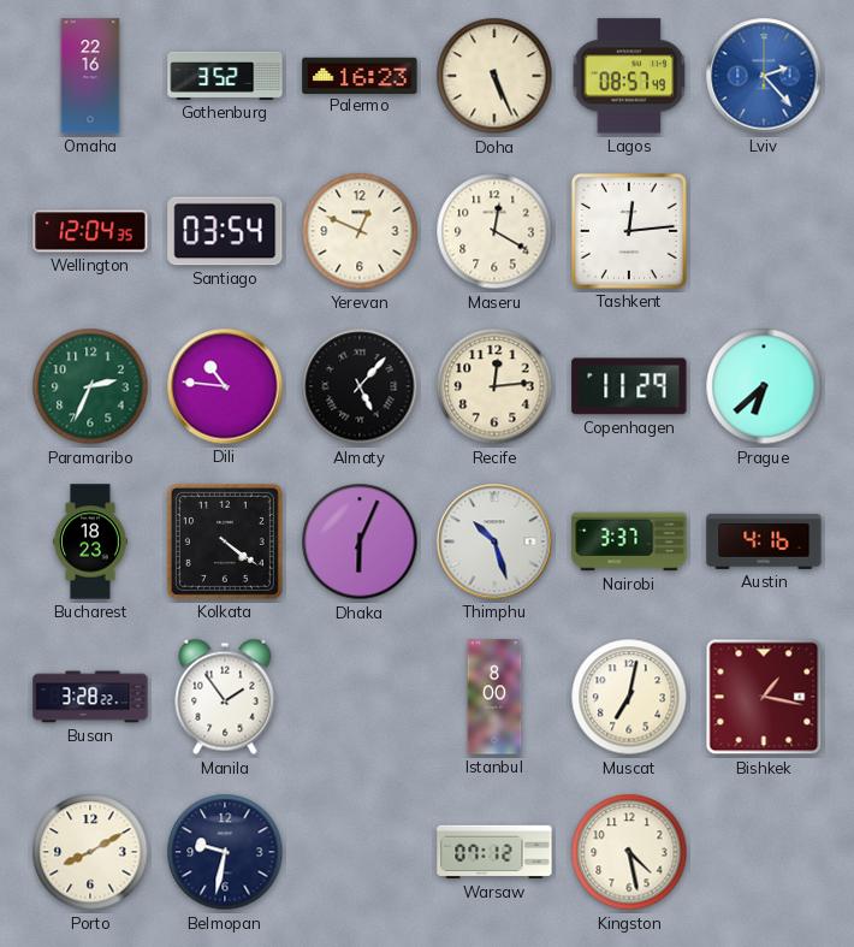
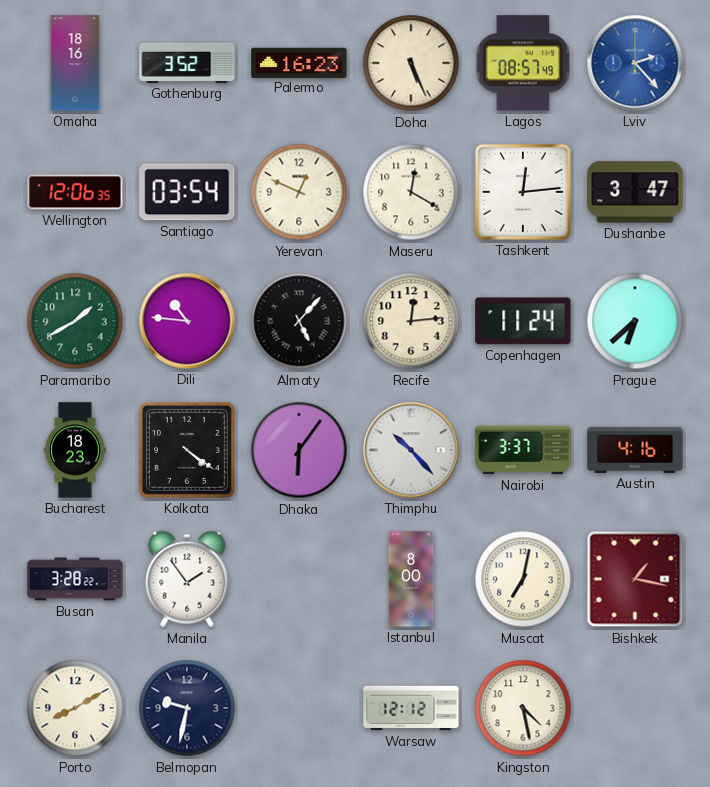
Omaha: 22:16 -> 18:16
Wellington: 12:04 -> 12:06
Dushanbe: none -> 3:47
Paramaribo: 2:34 -> 1:40
Copenhagen: 11:29 -> 11:24
Dhaka: 6:04 -> 6:06
Thimphu: 10:27 -> 10:23
Warsaw: 07:12 -> 12:12
